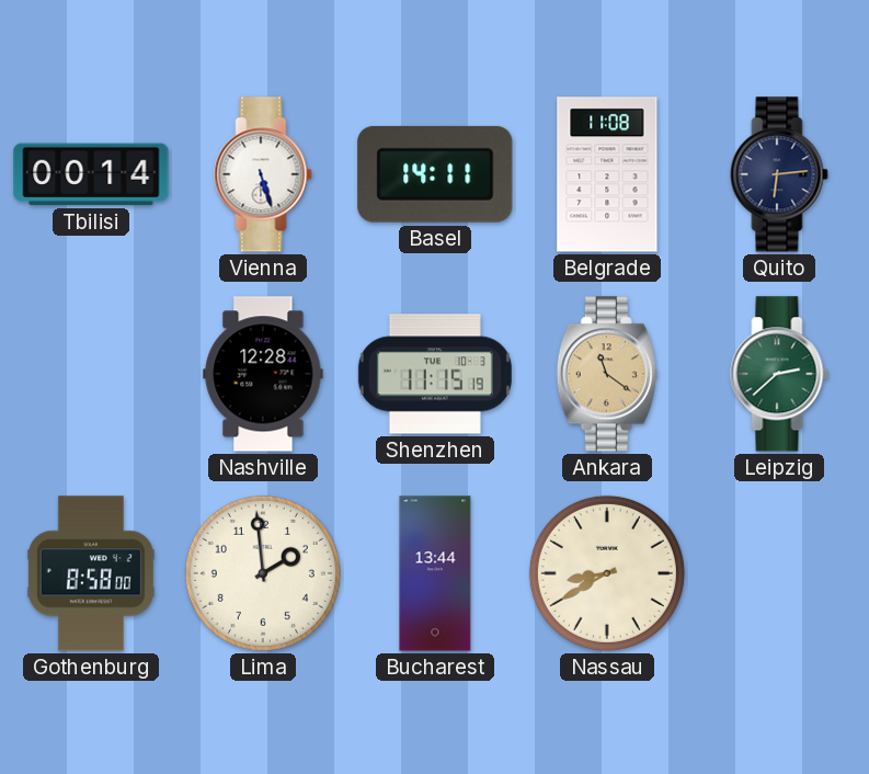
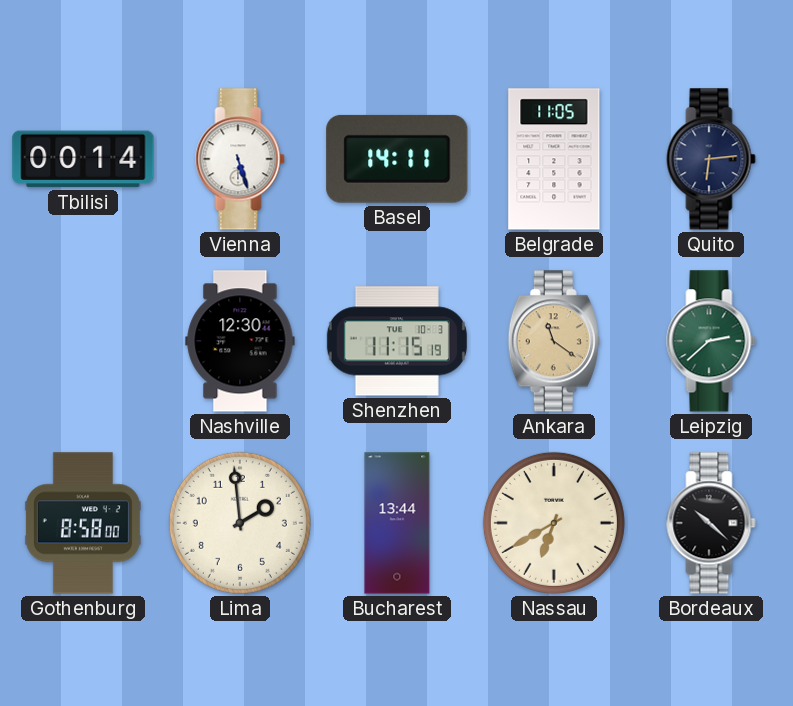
Belgrade: 11:08 -> 11:05
Nashville: 12:28 -> 12:30
Nassau: 8:40 -> 6:40
Bordeaux: none -> 10:22
